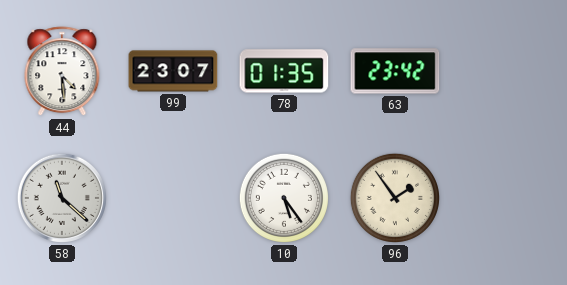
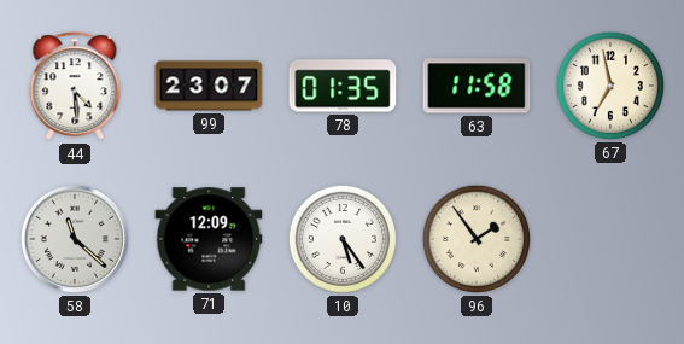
63: 23:42 -> 11:58
67: none -> 6:58
71: none -> 12:09
